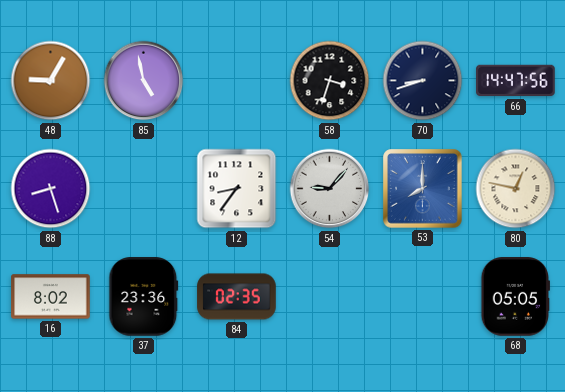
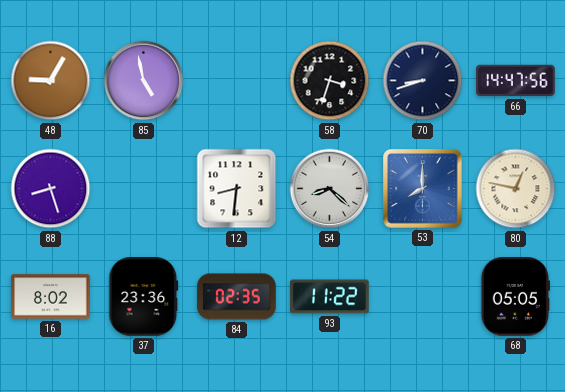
12: 8:36 -> 8:31
54: 9:07 -> 8:22
93: none -> 11:22
